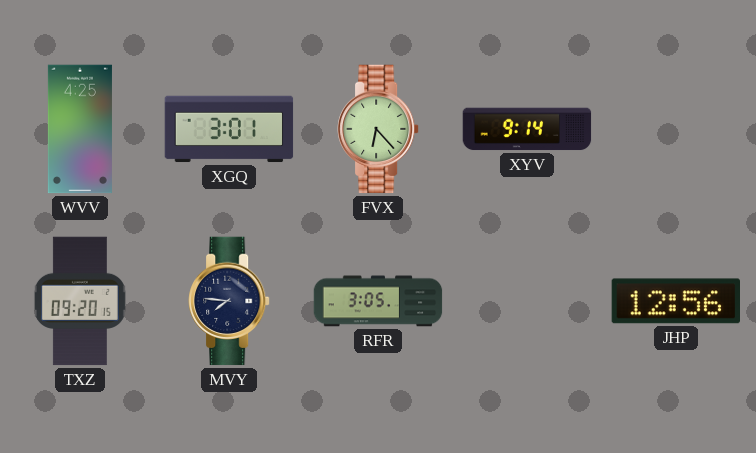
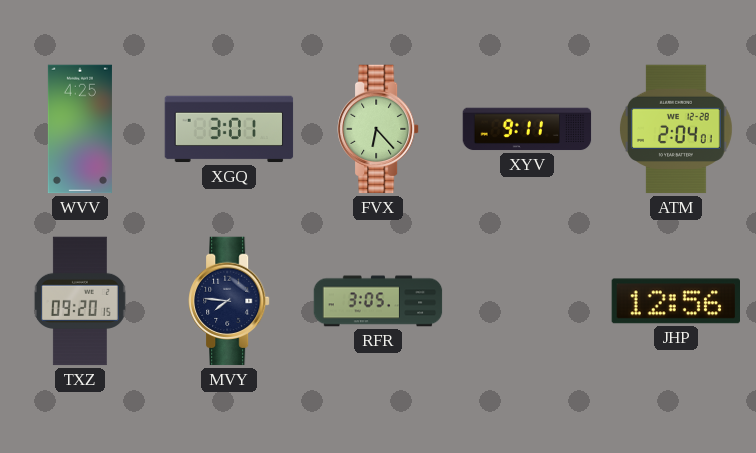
XYV: 9:14 -> 9:11
ATM: none -> 2:04
